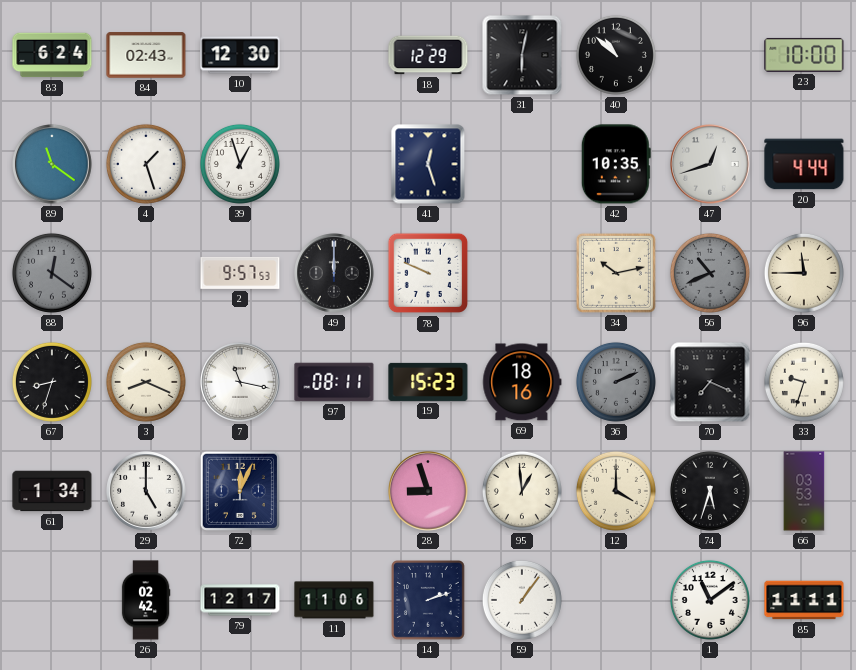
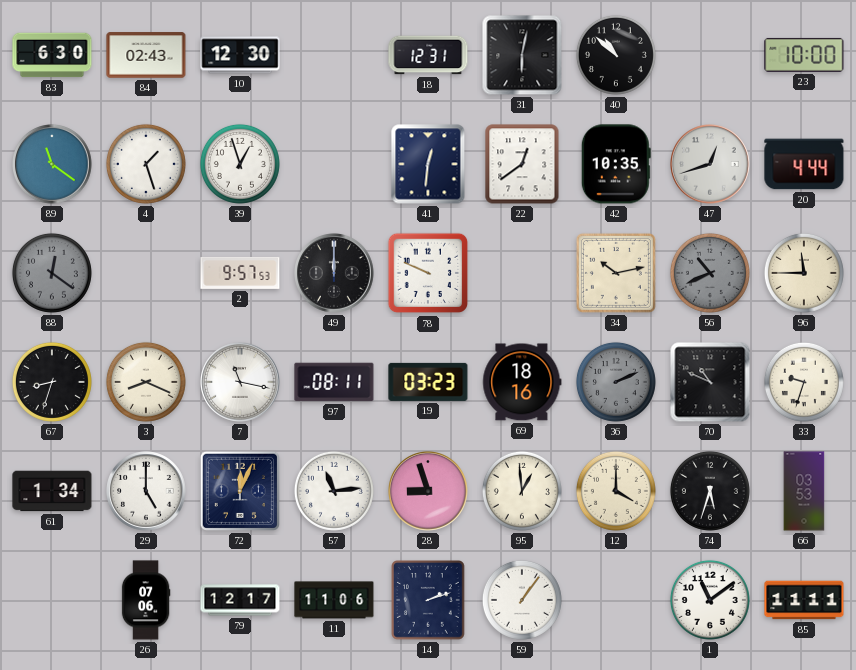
83: 6:24 -> 6:30
18: 12:29 -> 12:31
41: 12:27 -> 12:31
22: none -> 12:39
19: 15:23 -> 03:23
70: 7:19 -> 10:49
57: none -> 11:14
26: 02:42 -> 07:06
